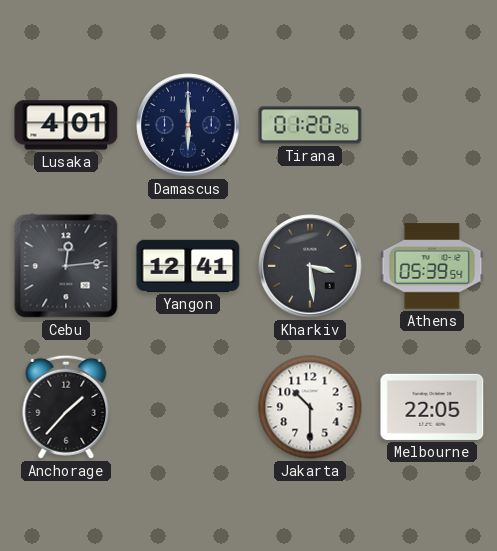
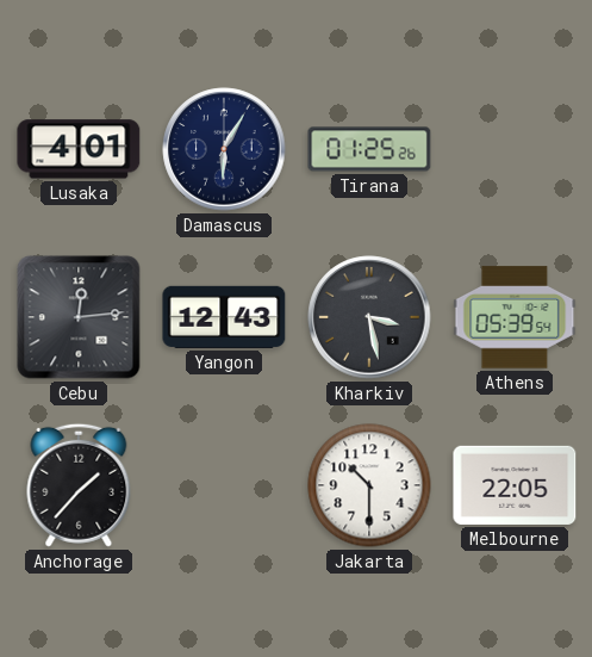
Damascus: 6:00 -> 6:05
Tirana: 01:20 -> 01:25
Yangon: 12:41 -> 12:43
Kharkiv: 3:29 -> 3:28
